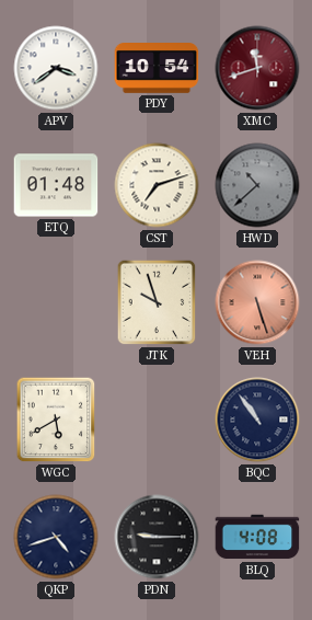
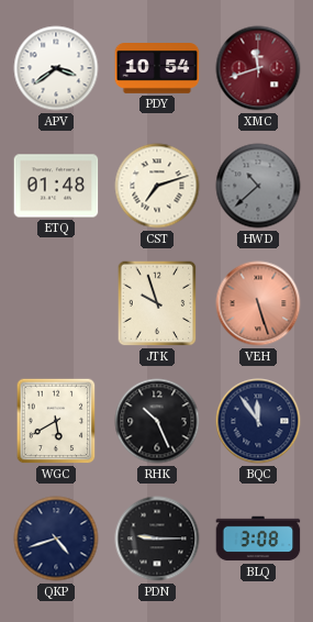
RHK: none -> 10:26
BQC: 10:54 -> 11:54
BLQ: 4:08 -> 3:08
